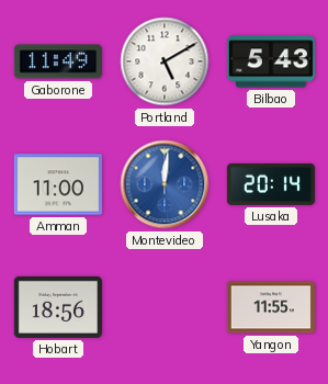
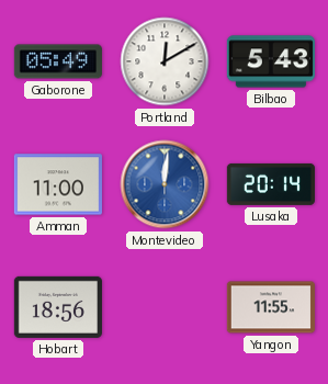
Gaborone: 11:49 -> 05:49
Portland: 5:10 -> 12:10
